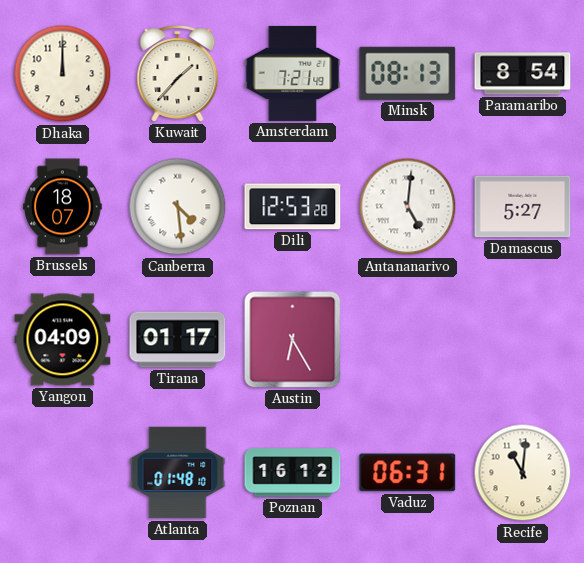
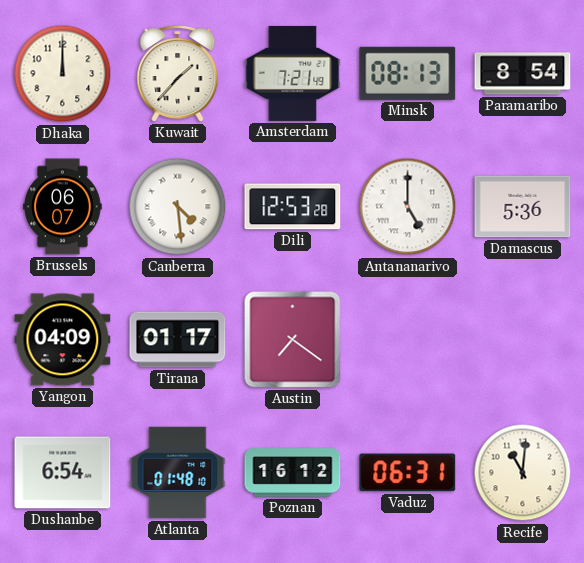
Brussels: 18:07 -> 06:07
Antananarivo: 5:01 -> 5:00
Damascus: 5:27 -> 5:36
Austin: 6:25 -> 7:21
Dushanbe: none -> 6:54
